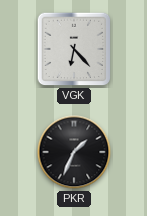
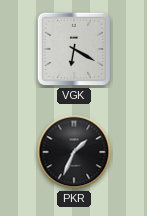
VGK: 6:23 -> 6:20
